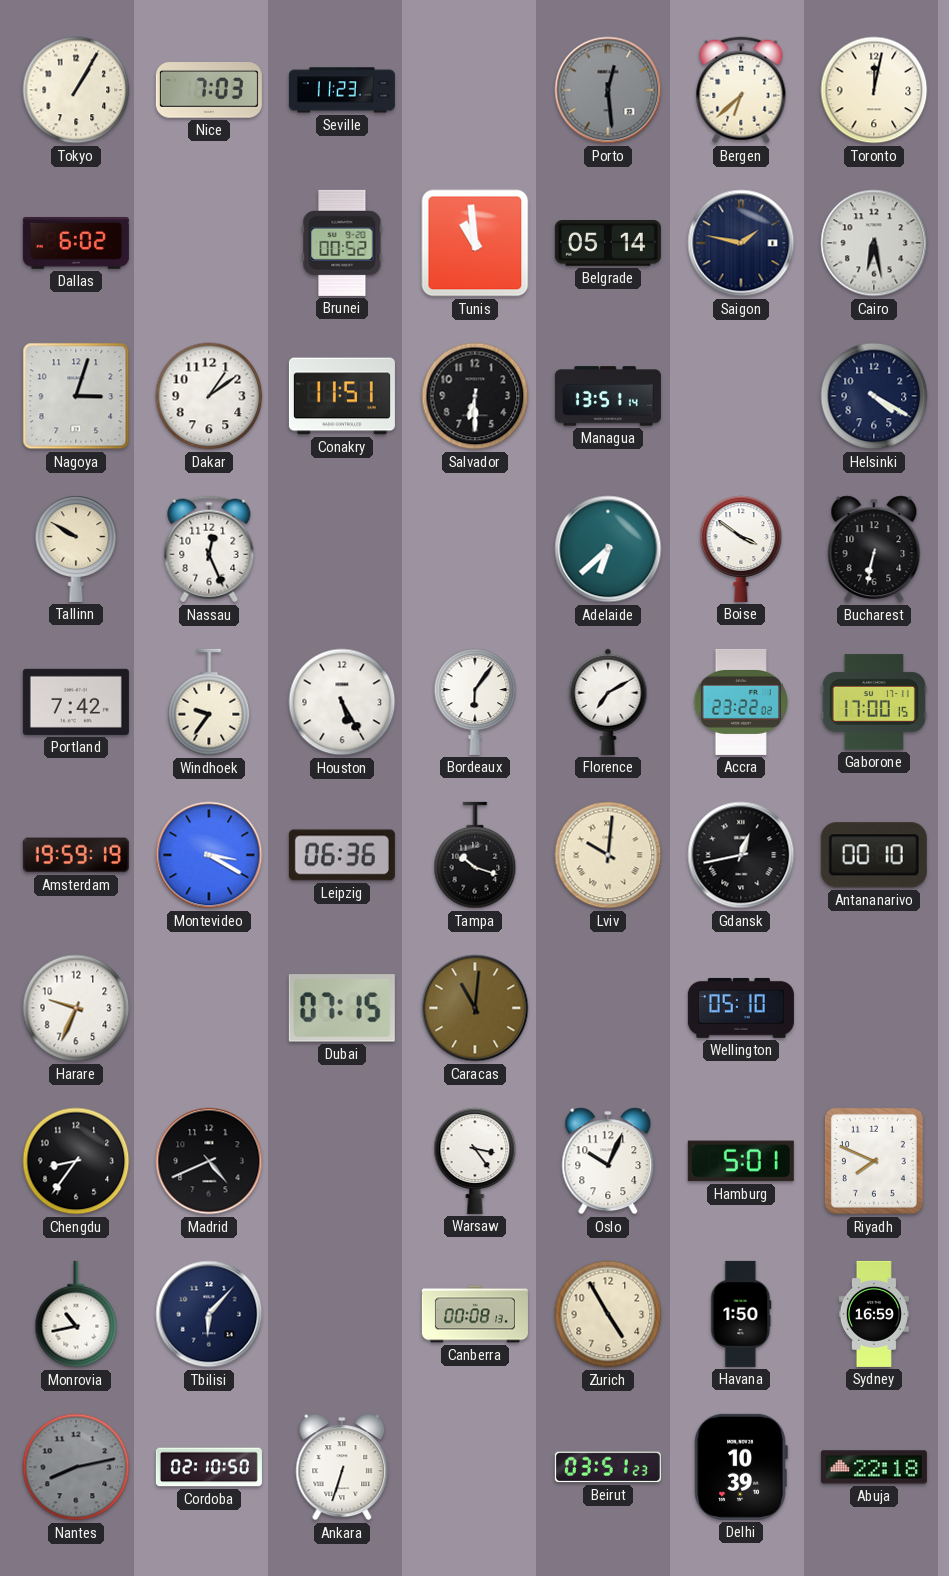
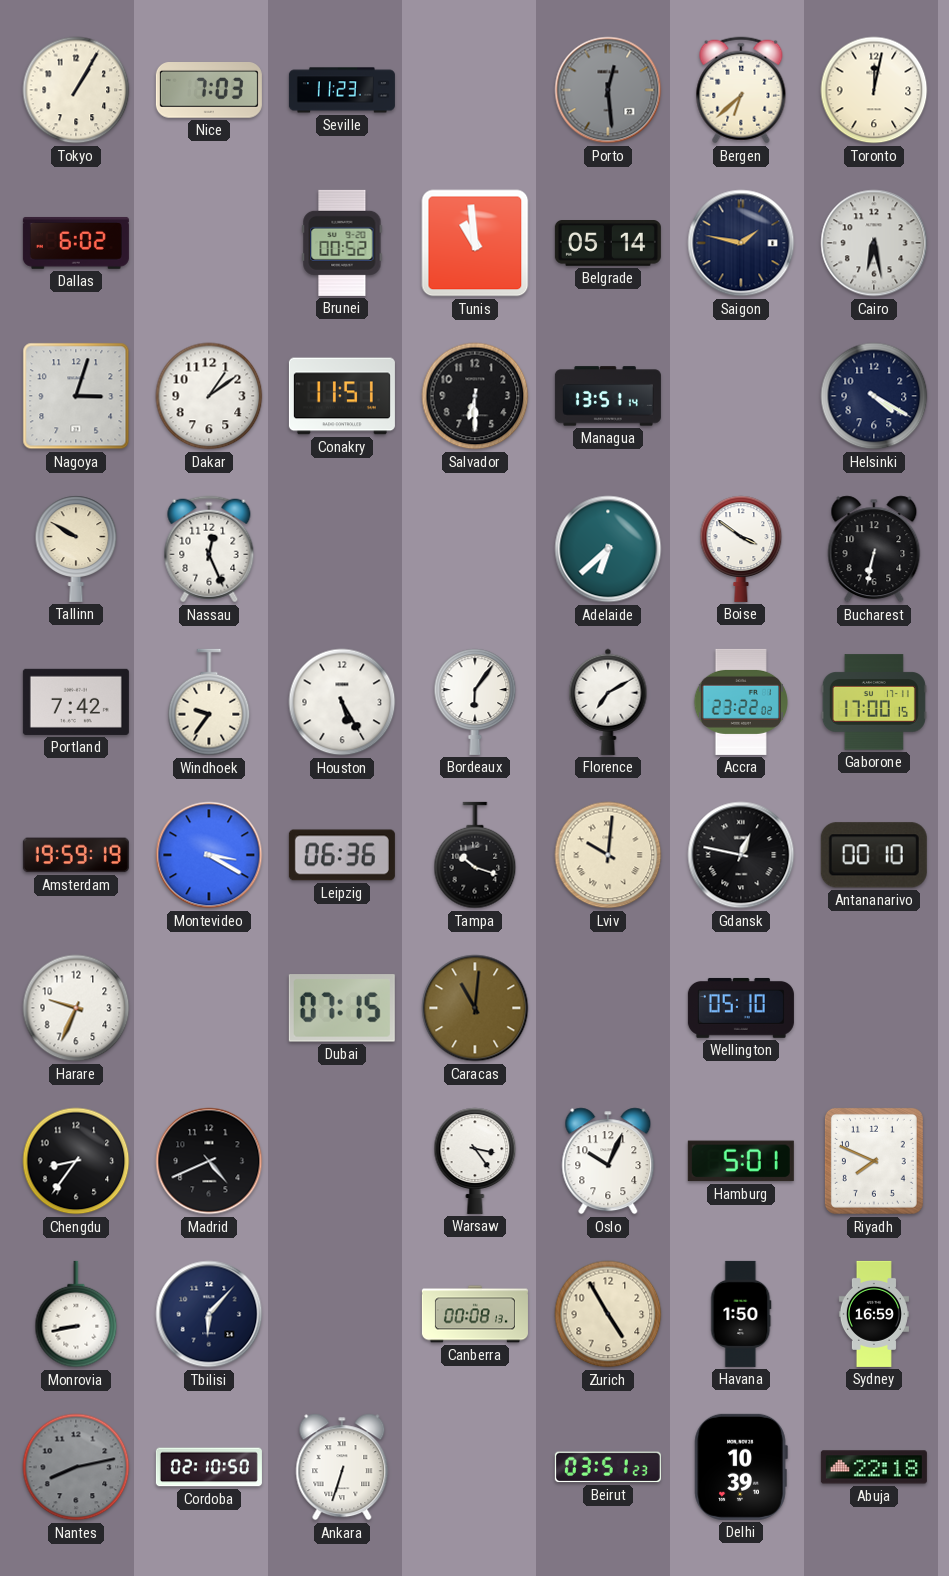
Gdansk: 12:43 -> 12:47
Monrovia: 10:43 -> 8:43
